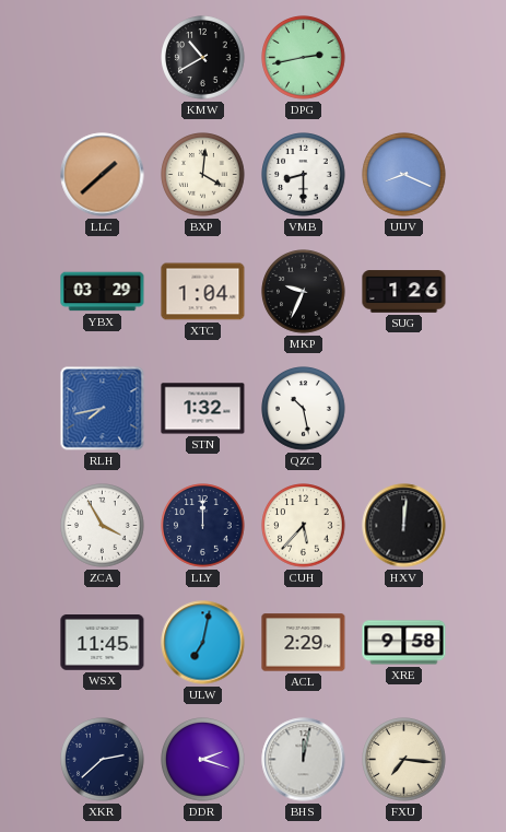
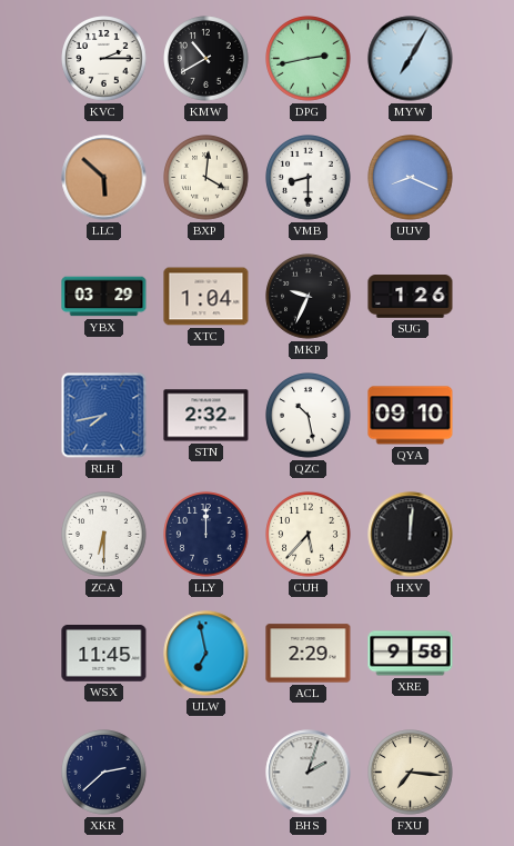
KVC: none -> 2:15
MYW: none -> 7:05
LLC: 1:38 -> 5:52
STN: 1:32 -> 2:32
QYA: none -> 09:10
ZCA: 3:55 -> 6:30
ULW: 7:02 -> 6:58
DDR: 2:18 -> none
BHS: 12:02 -> 2:03
